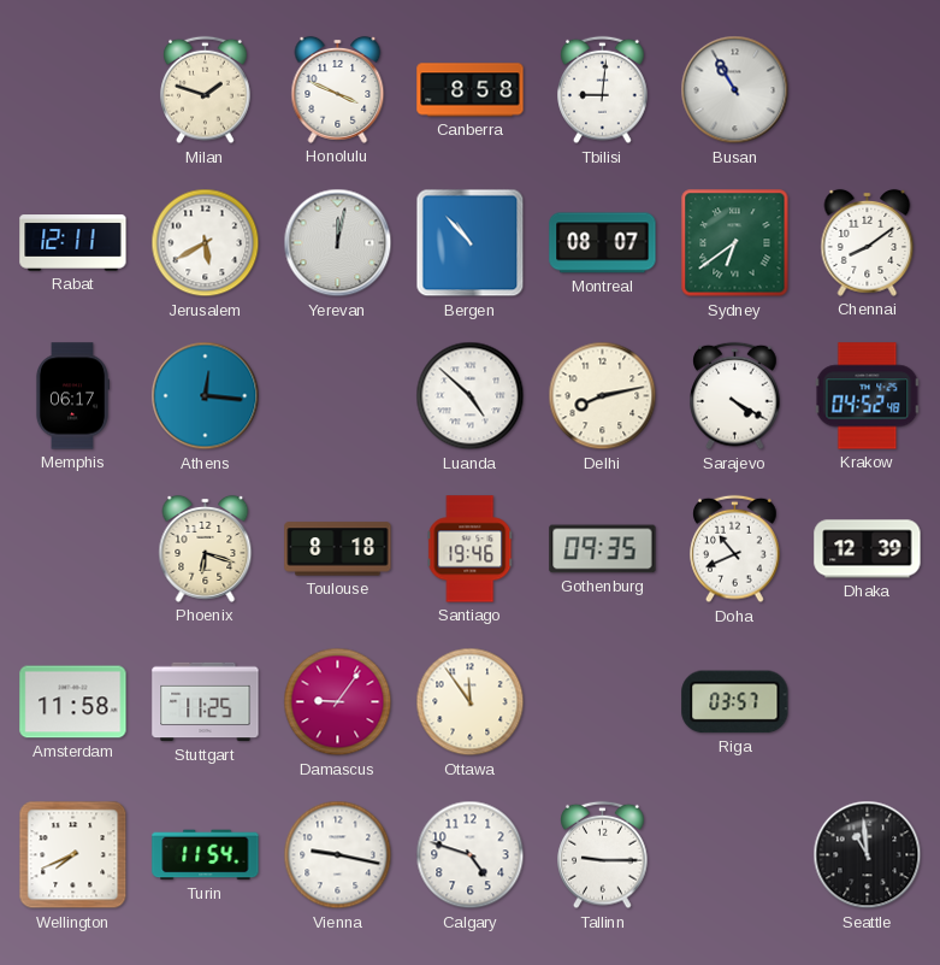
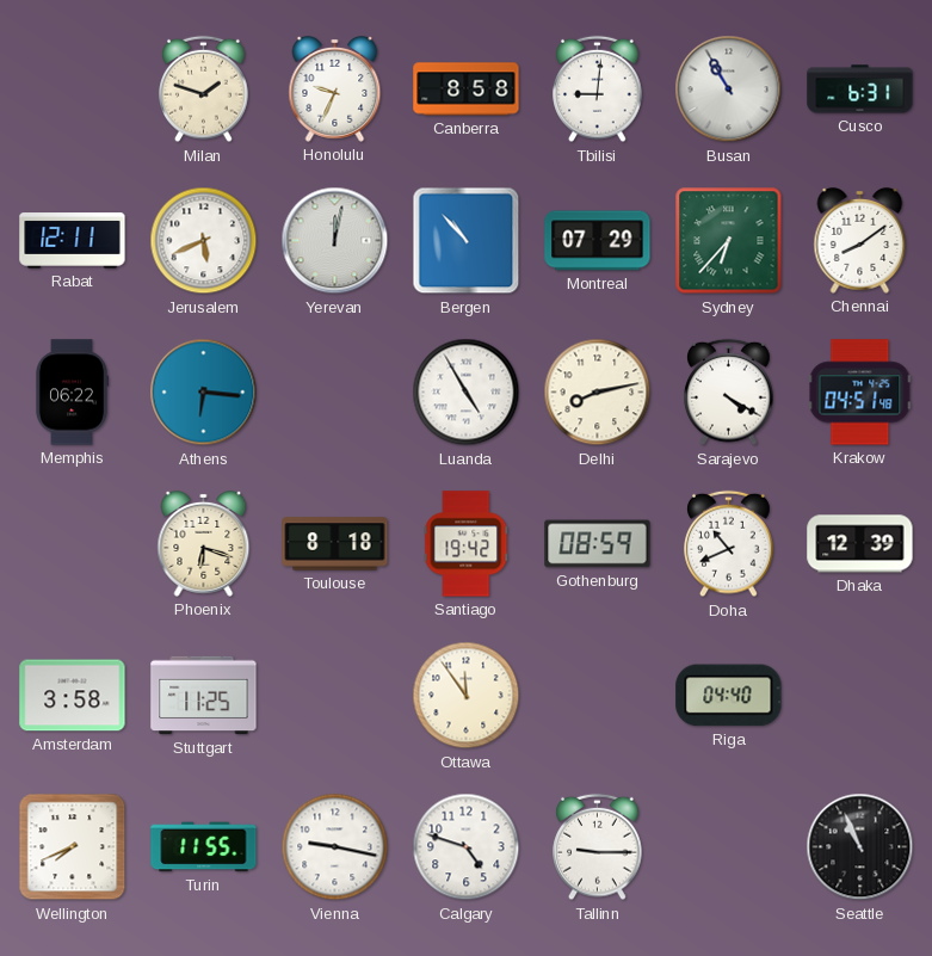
Honolulu: 3:49 -> 9:34
Cusco: none -> 6:31
Jerusalem: 5:40 -> 5:41
Montreal: 08:07 -> 07:29
Sydney: 6:39 -> 6:37
Memphis: 06:17 -> 06:22
Athens: 12:16 -> 6:16
Luanda: 4:52 -> 4:55
Krakow: 04:52 -> 04:51
Santiago: 19:46 -> 19:42
Gothenburg: 09:35 -> 08:59
Amsterdam: 11:58 -> 3:58
Damascus: 9:06 -> none
Riga: 03:57 -> 04:40
Turin: 11:54 -> 11:55
Seattle: 10:59 -> 10:56
